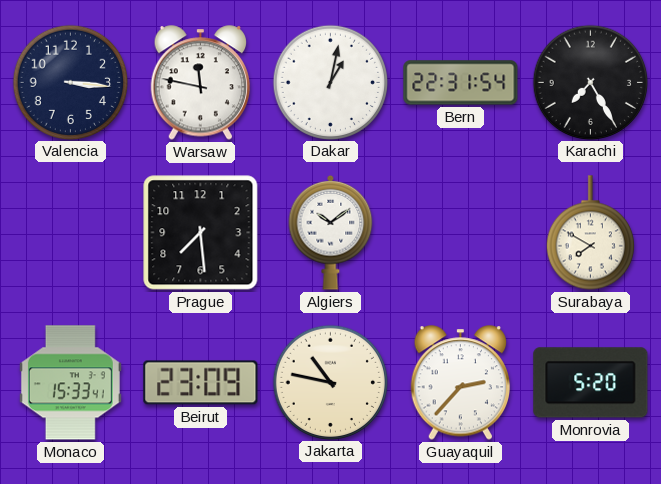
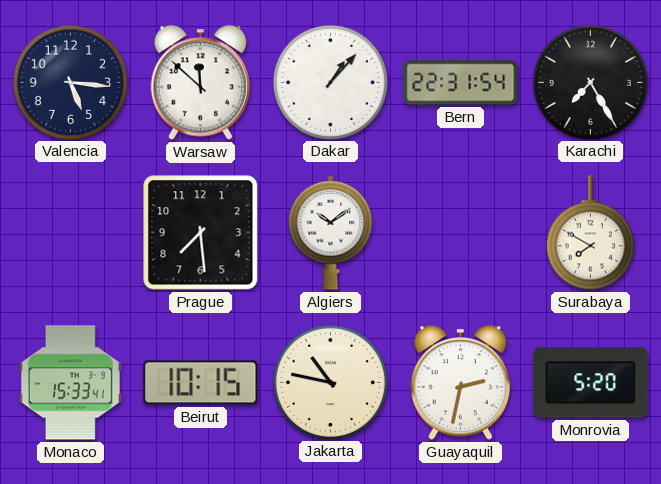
Valencia: 3:16 -> 5:16
Warsaw: 11:47 -> 11:52
Dakar: 1:02 -> 1:07
Beirut: 23:09 -> 10:15
Guayaquil: 2:37 -> 2:32
